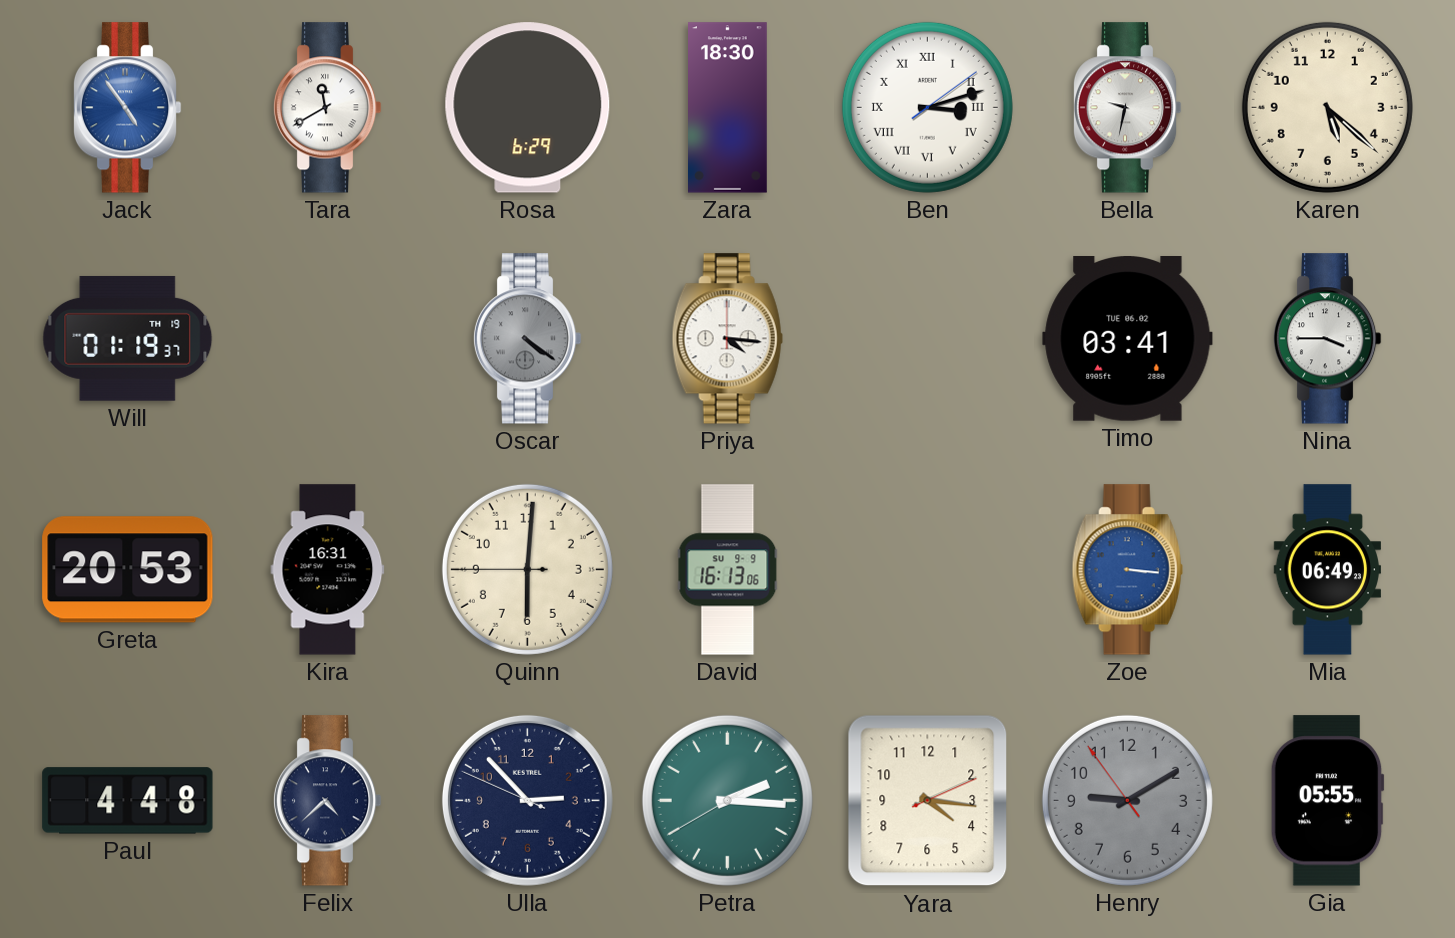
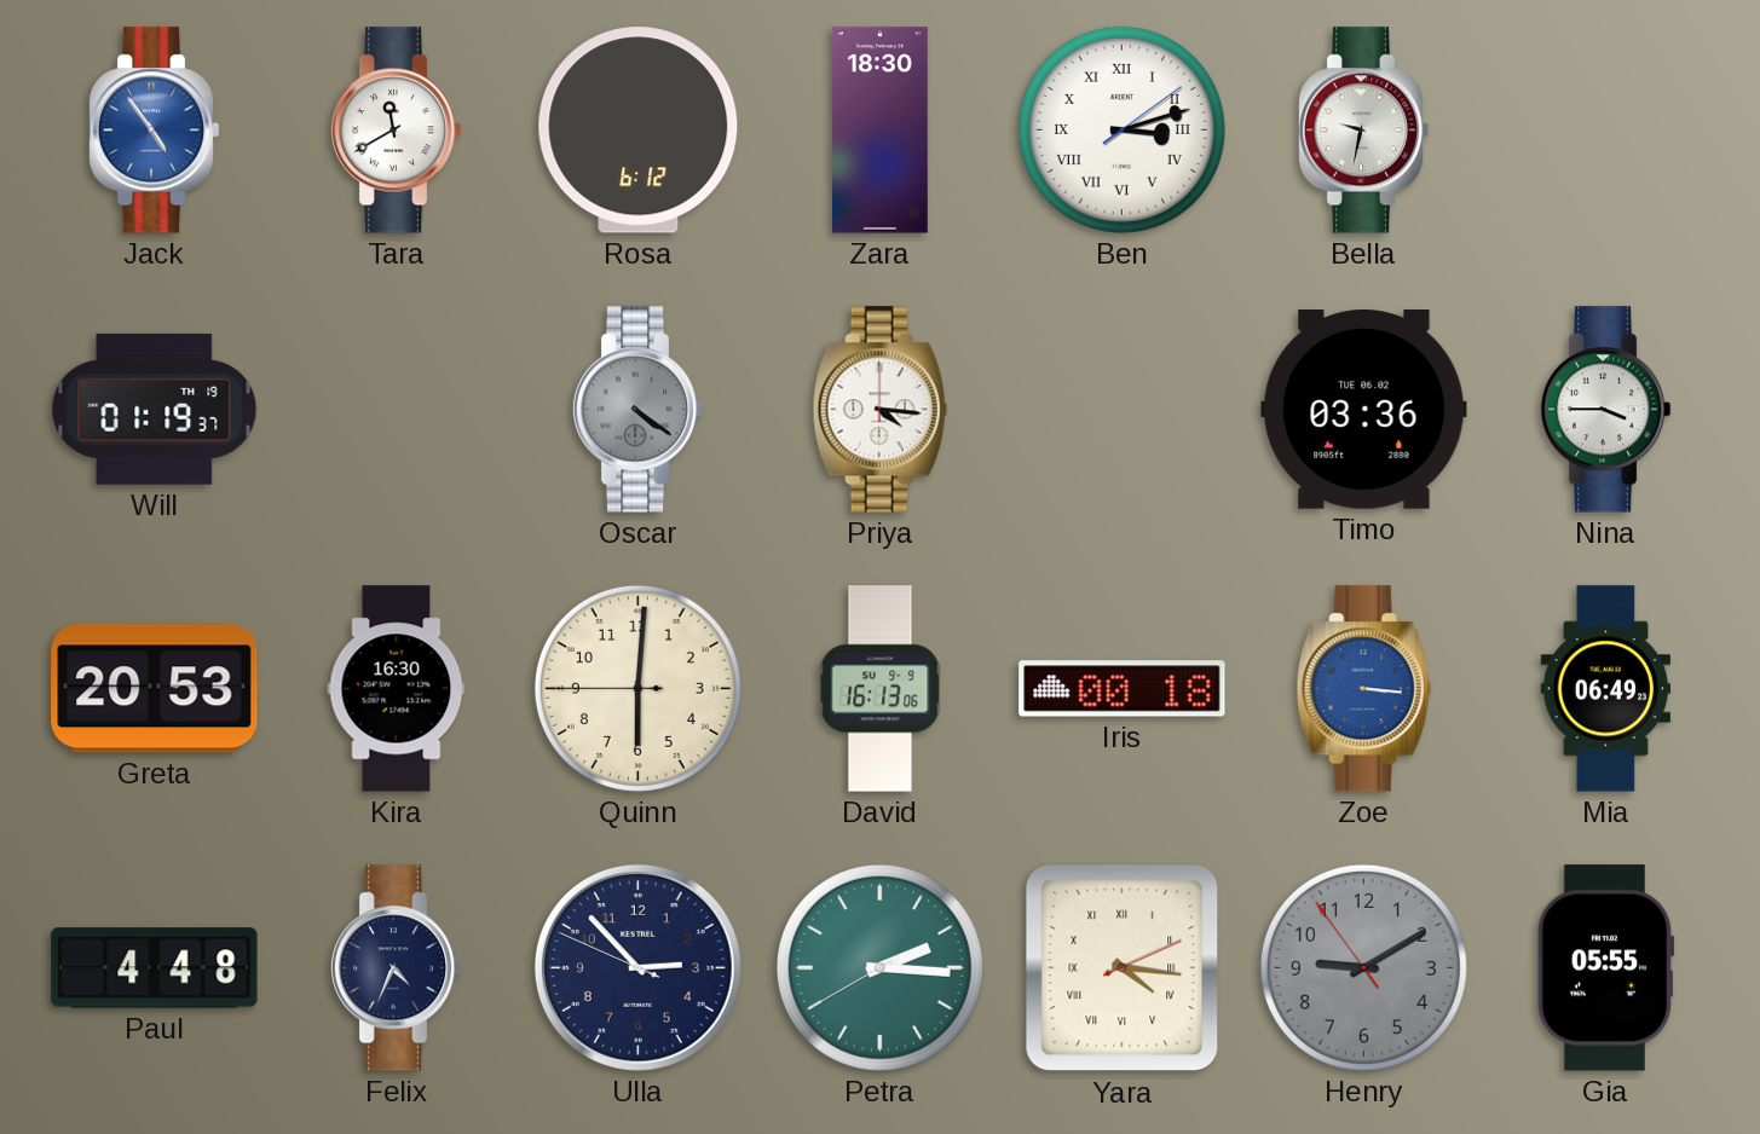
Rosa: 6:29 -> 6:12
Karen: 5:22 -> none
Timo: 03:41 -> 03:36
Kira: 16:31 -> 16:30
Iris: none -> 00:18
Felix: 4:38 -> 4:34
Yara numerals: Arabic -> Roman
